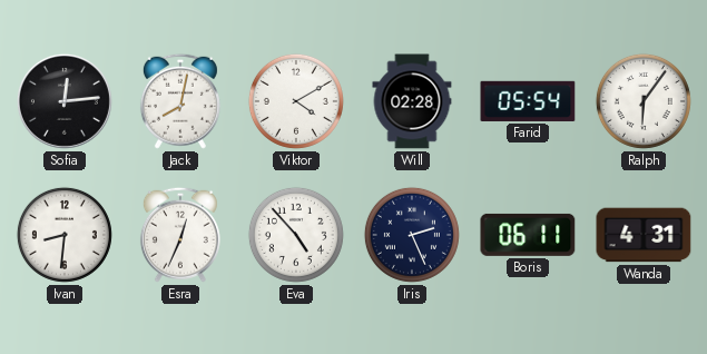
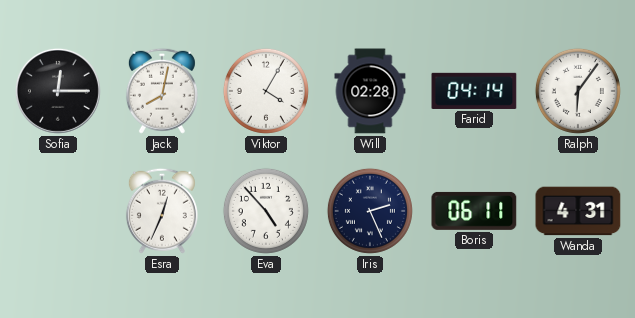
Sofia: 12:14 -> 12:15
Viktor: 4:10 -> 4:05
Farid: 05:54 -> 04:14
Ivan: 8:31 -> none
